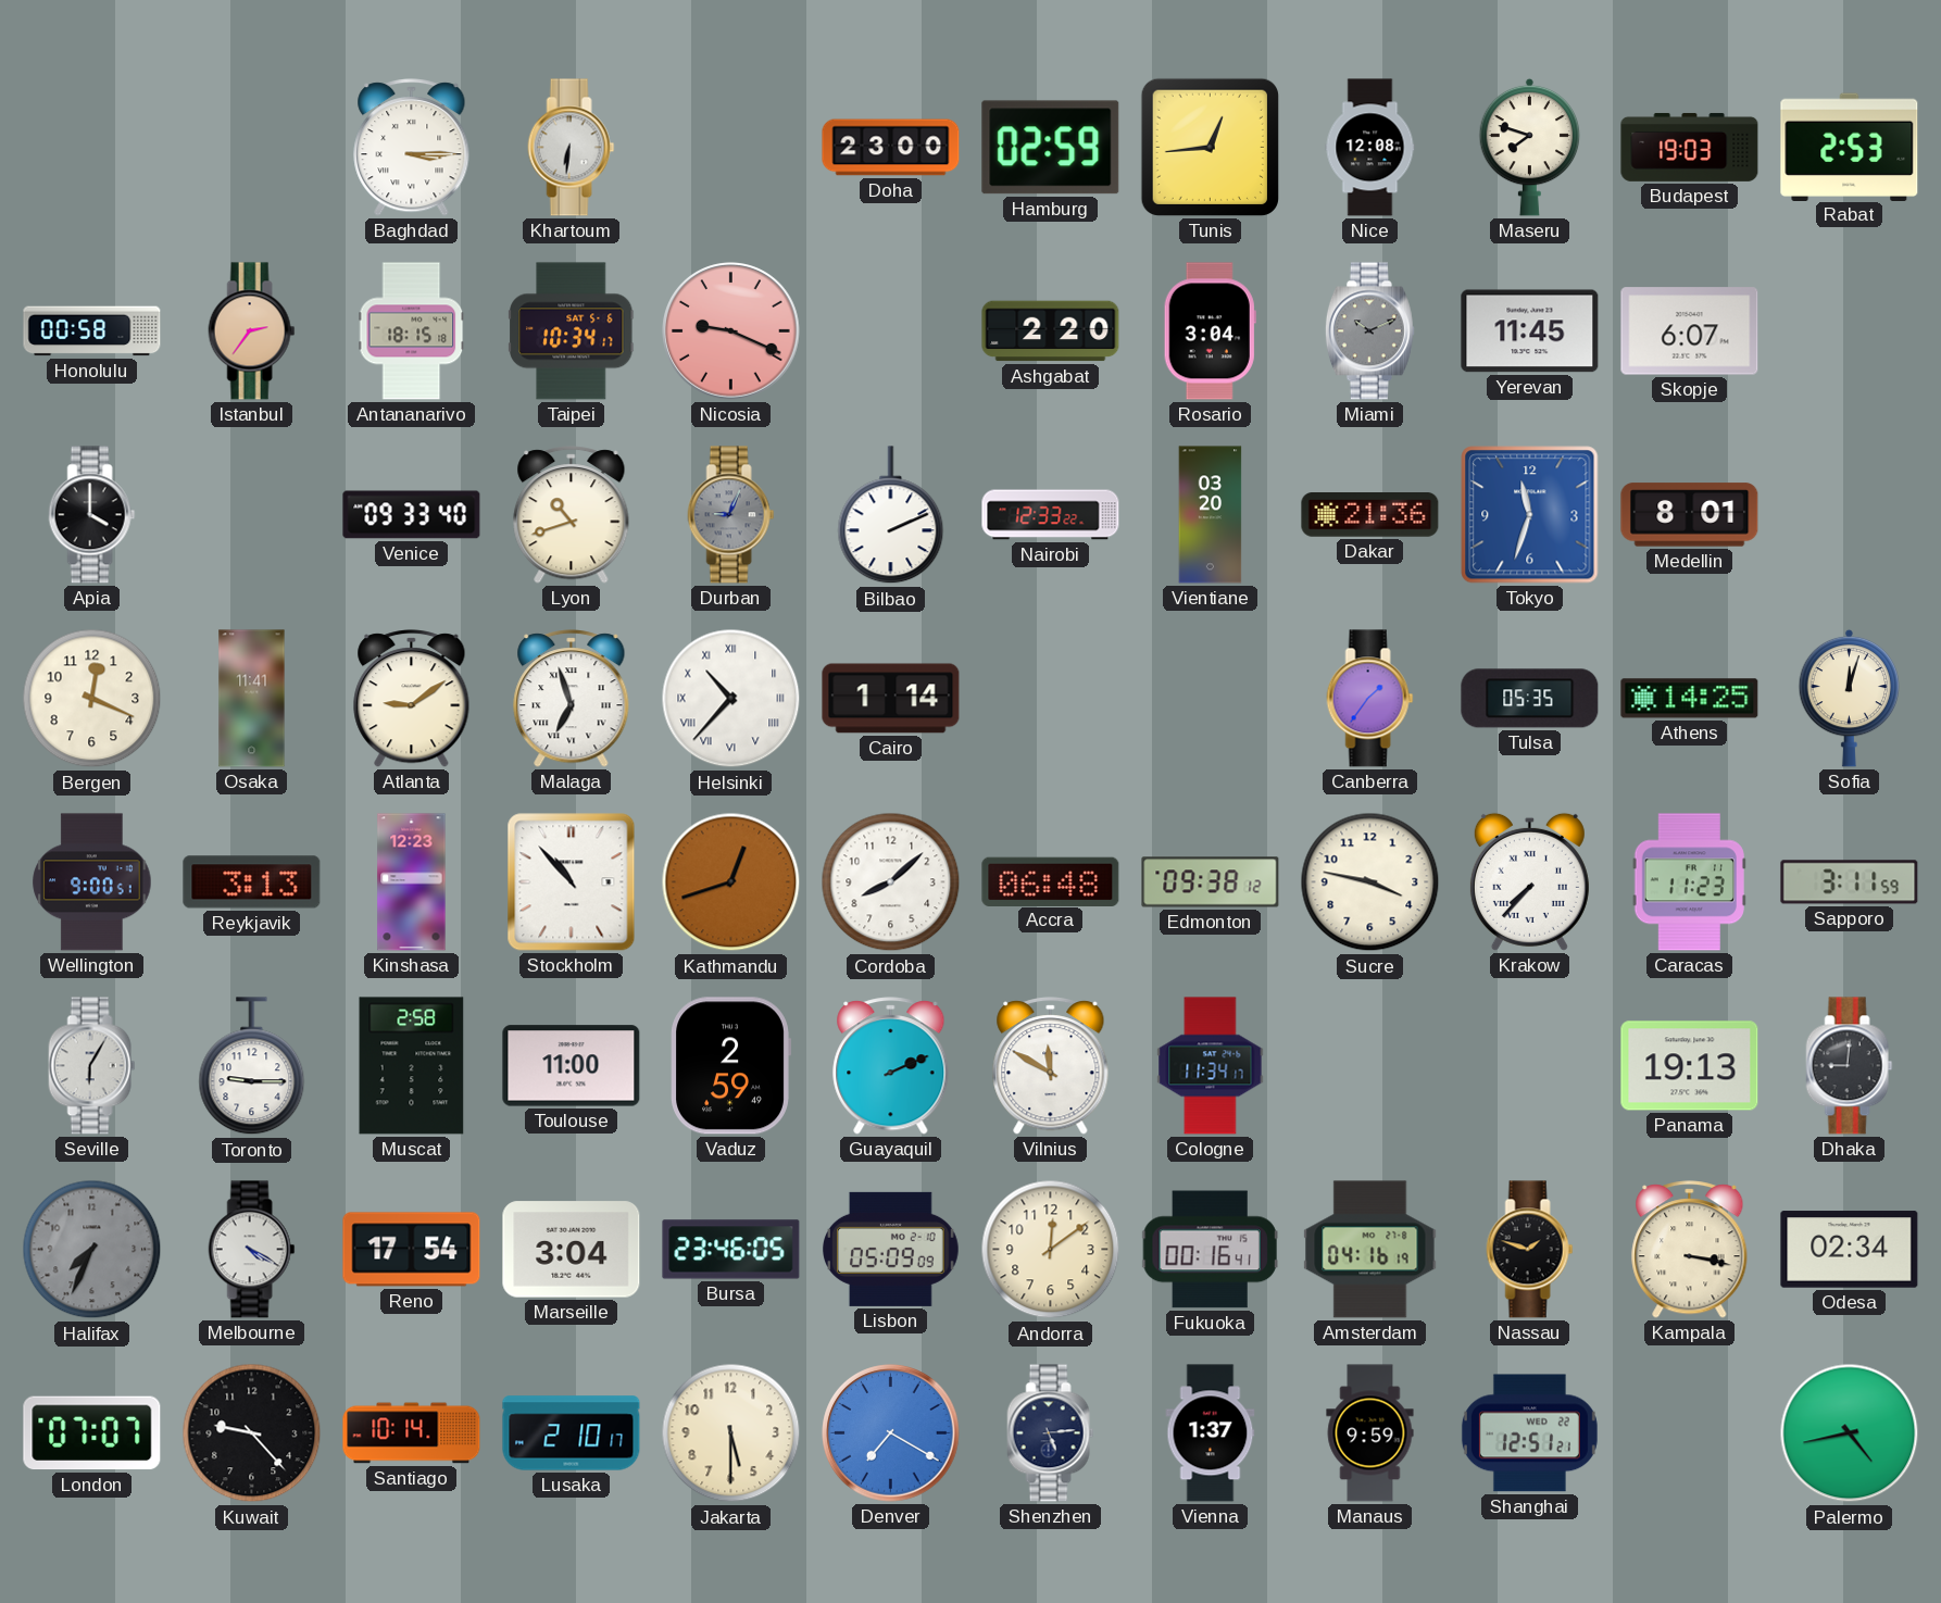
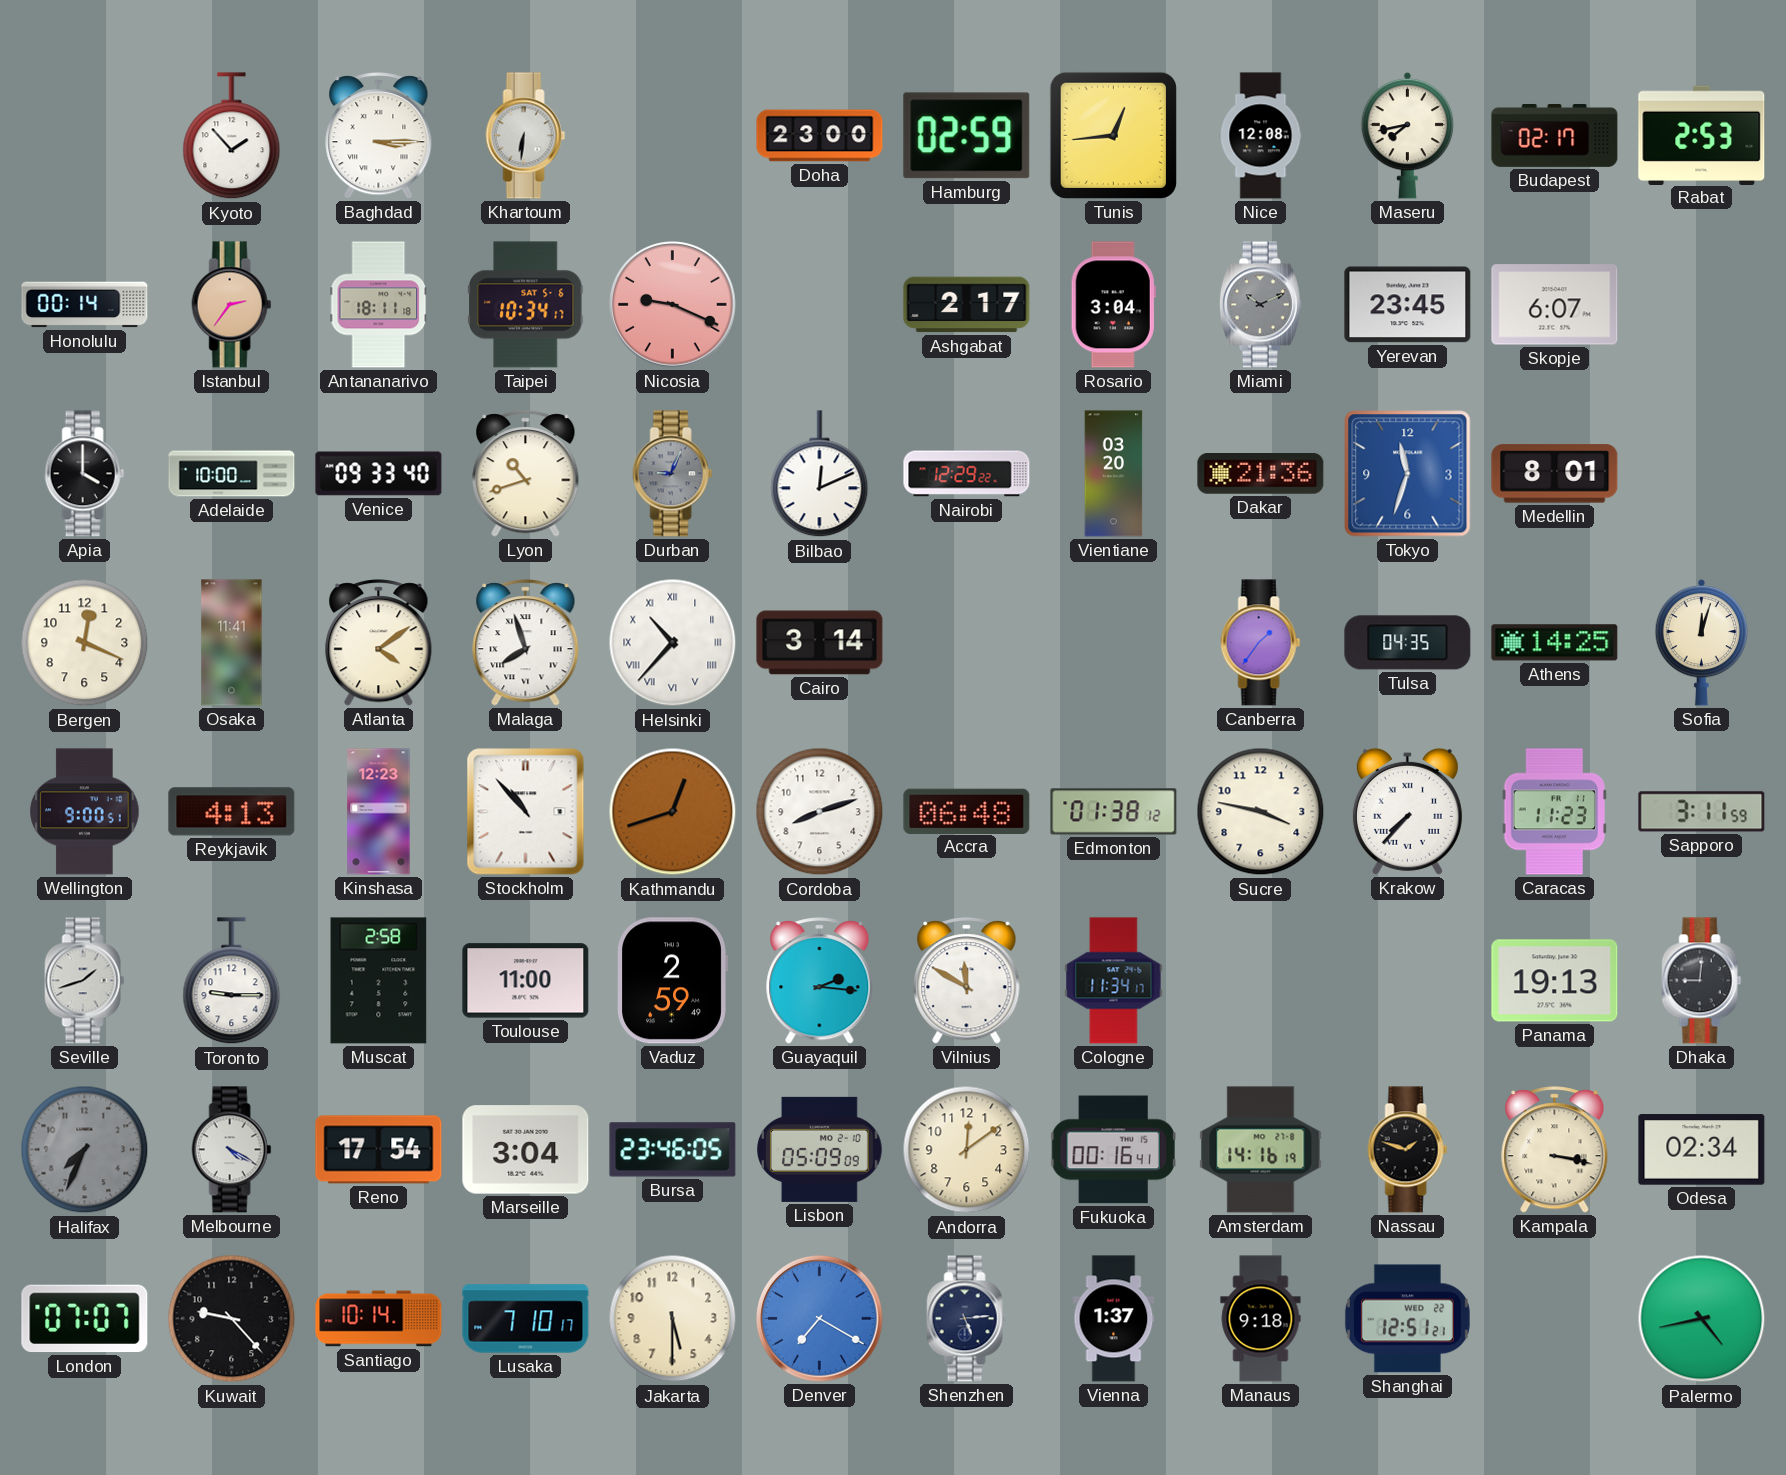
Kyoto: none -> 1:53
Maseru: 7:48 -> 7:43
Budapest: 19:03 -> 02:17
Honolulu: 00:58 -> 00:14
Antananarivo: 18:15 -> 18:11
Ashgabat: 2:20 -> 2:17
Yerevan: 11:45 -> 23:45
Adelaide: none -> 10:00
Bilbao: 2:11 -> 12:11
Nairobi: 12:33 -> 12:29
Atlanta: 9:09 -> 4:09
Malaga: 6:57 -> 7:57
Cairo: 1:14 -> 3:14
Tulsa: 05:35 -> 04:35
Reykjavik: 3:13 -> 4:13
Cordoba: 8:08 -> 8:12
Edmonton: 09:38 -> 01:38
Seville: 6:05 -> 1:42
Guayaquil: 2:11 -> 2:16
Amsterdam: 04:16 -> 14:16
Lusaka: 2:10 -> 7:10
Manaus: 9:59 -> 9:18
